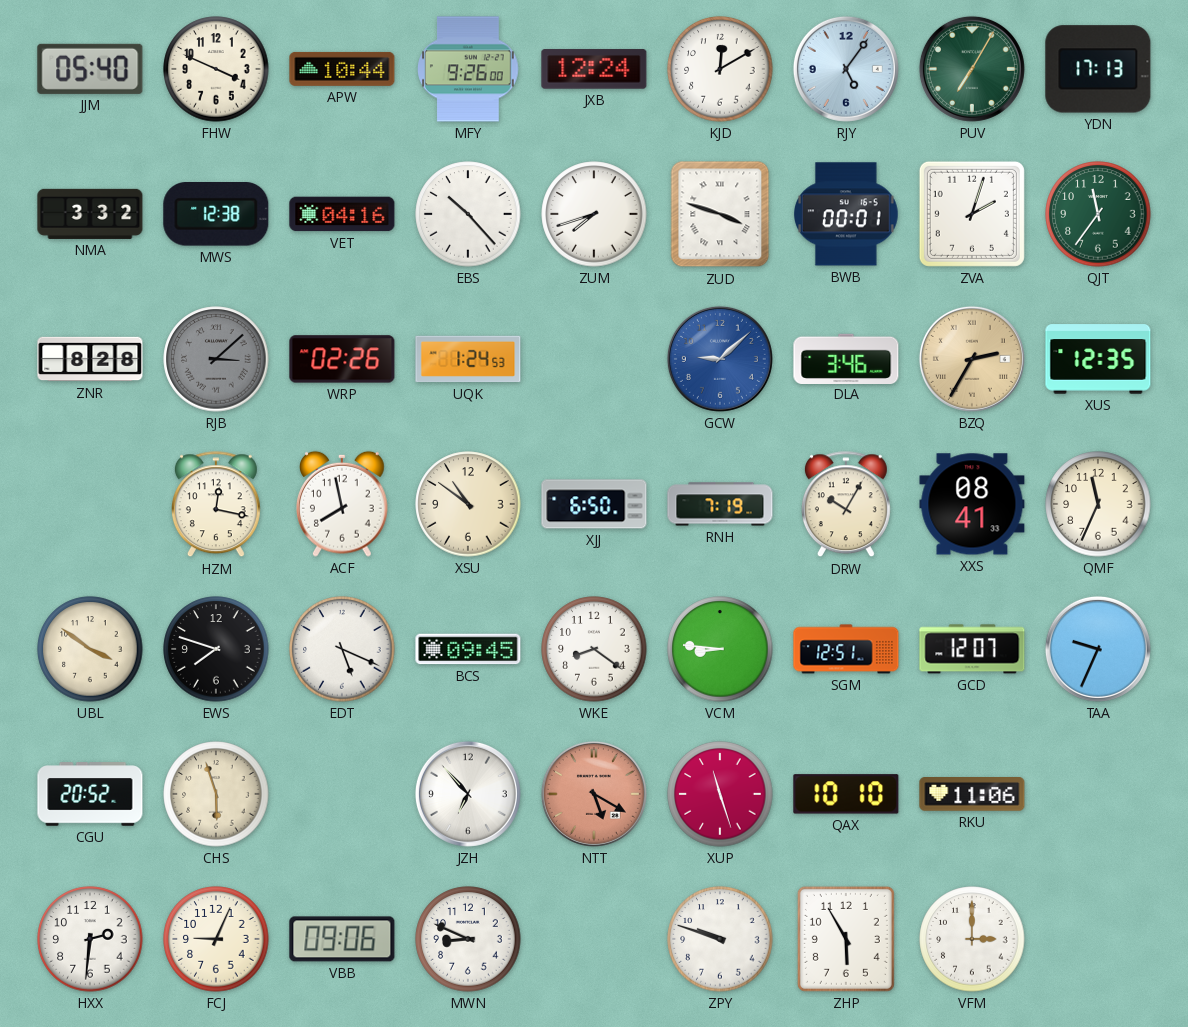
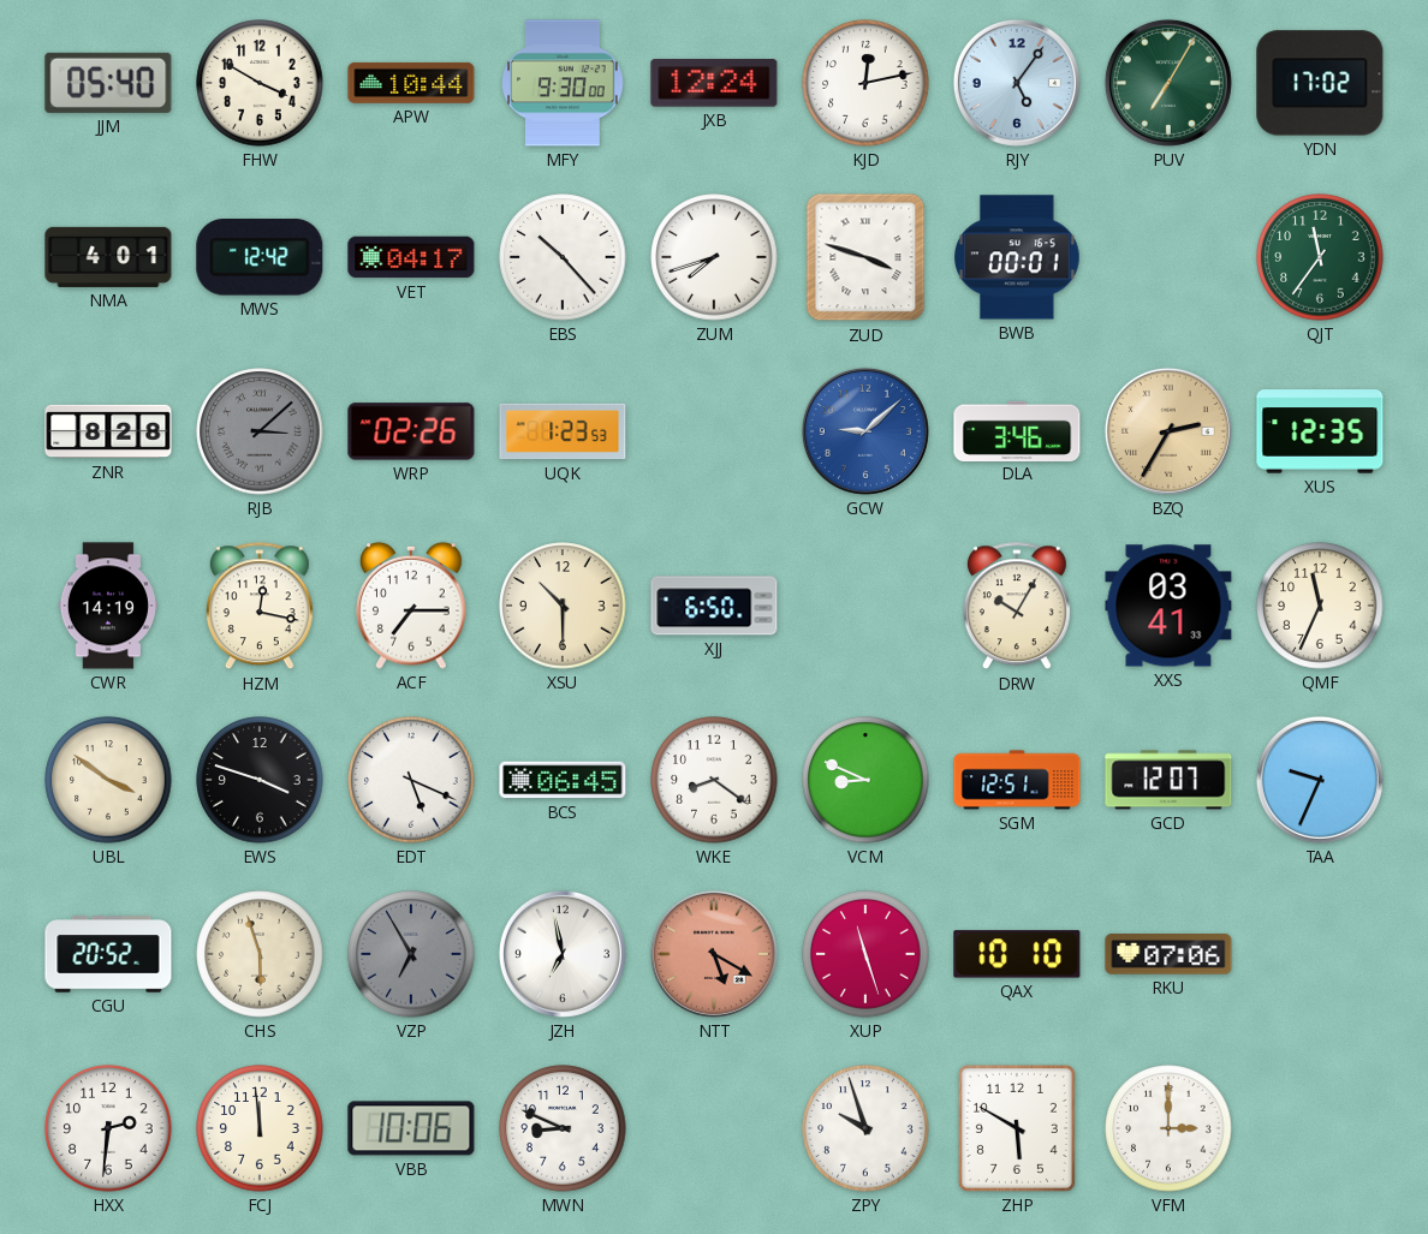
FHW: 3:49 -> 3:50
MFY: 9:26 -> 9:30
KJD: 12:10 -> 12:13
YDN: 17:13 -> 17:02
NMA: 3:32 -> 4:01
MWS: 12:38 -> 12:42
VET: 04:16 -> 04:17
ZVA: 2:03 -> none
UQK: 1:24 -> 1:23
CWR: none -> 14:19
ACF: 7:58 -> 7:15
XSU: 10:51 -> 10:30
RNH: 7:19 -> none
XXS: 08:41 -> 03:41
EWS: 7:48 -> 3:48
BCS: 09:45 -> 06:45
VCM: 8:46 -> 8:49
VZP: none -> 6:55
JZH: 6:53 -> 6:58
RKU: 11:06 -> 07:06
FCJ: 9:04 -> 11:59
VBB: 09:06 -> 10:06
ZPY: 9:48 -> 9:57
ZHP: 5:55 -> 5:50
